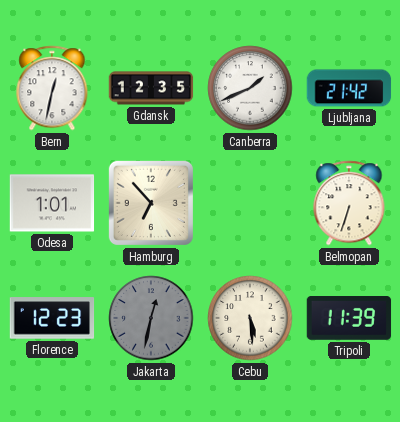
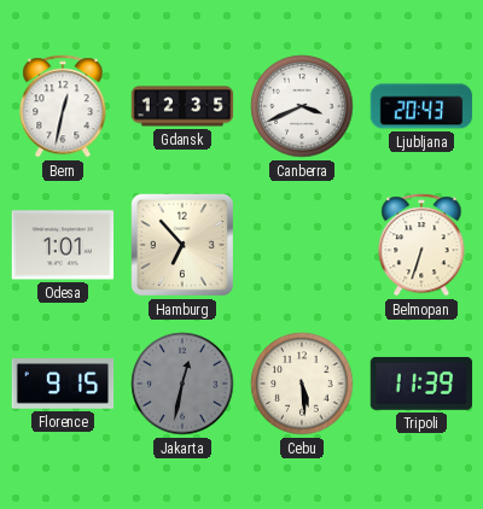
Canberra: 1:41 -> 3:41
Ljubljana: 21:42 -> 20:43
Florence: 12:23 -> 9:15
